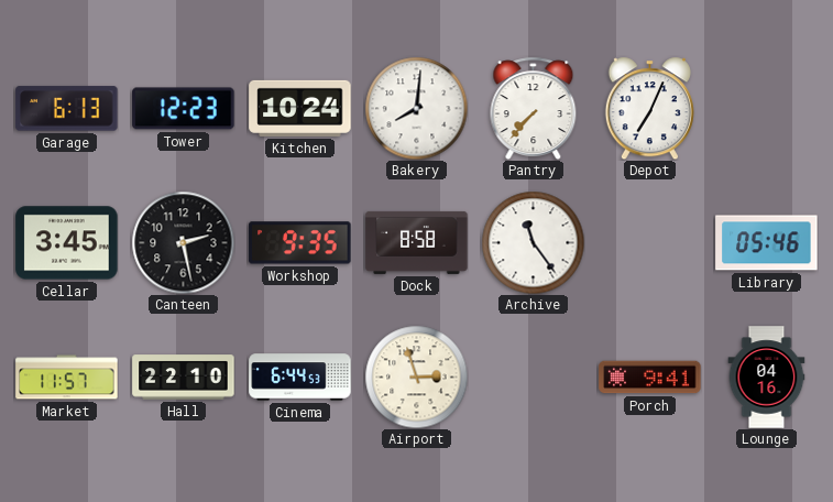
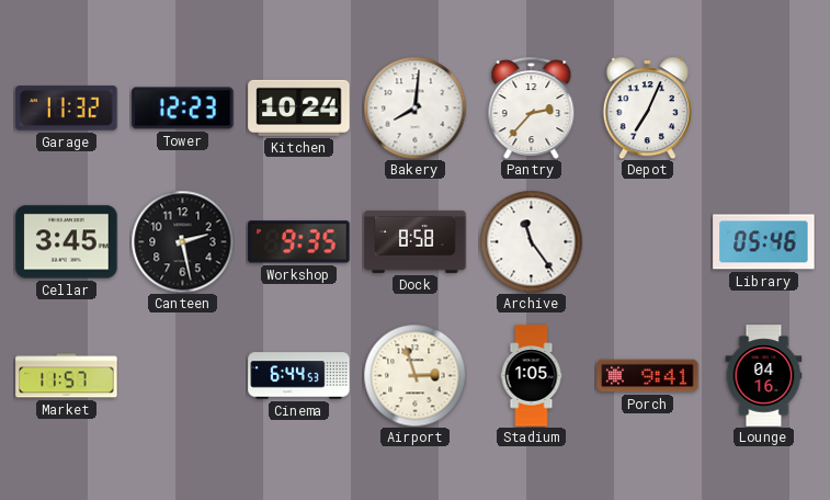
Garage: 6:13 -> 11:32
Pantry: 7:37 -> 2:37
Hall: 22:10 -> none
Stadium: none -> 1:05
